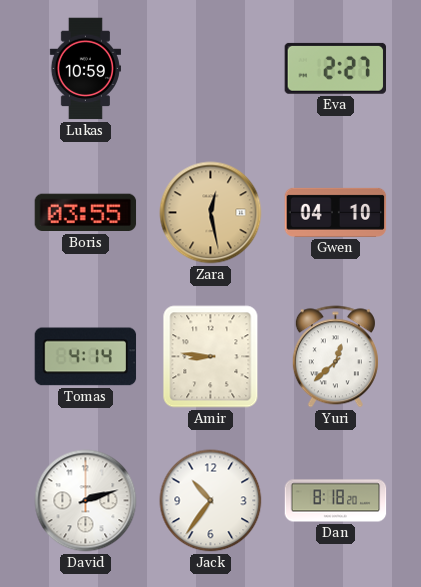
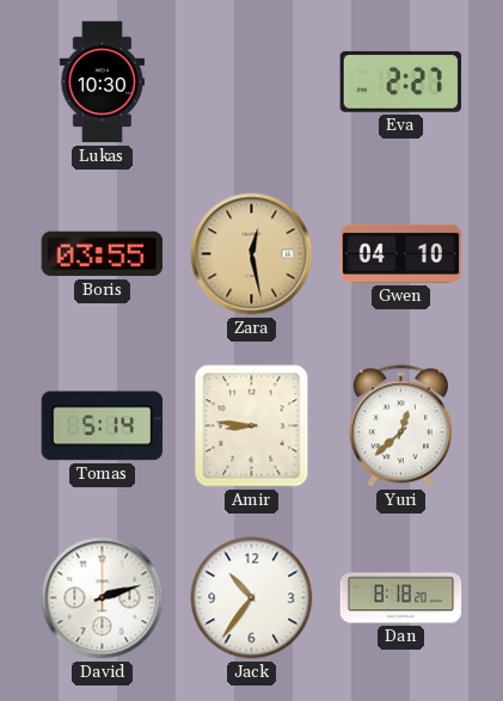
Lukas: 10:59 -> 10:30
Tomas: 4:14 -> 5:14
